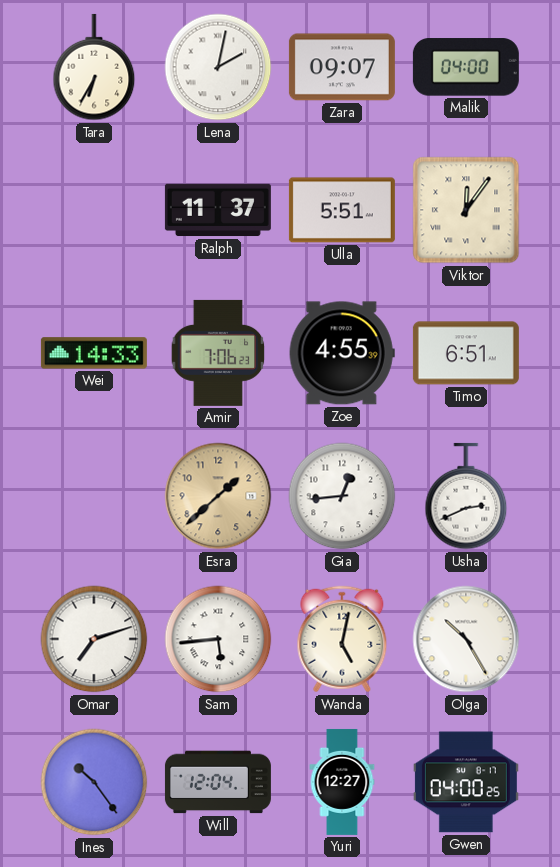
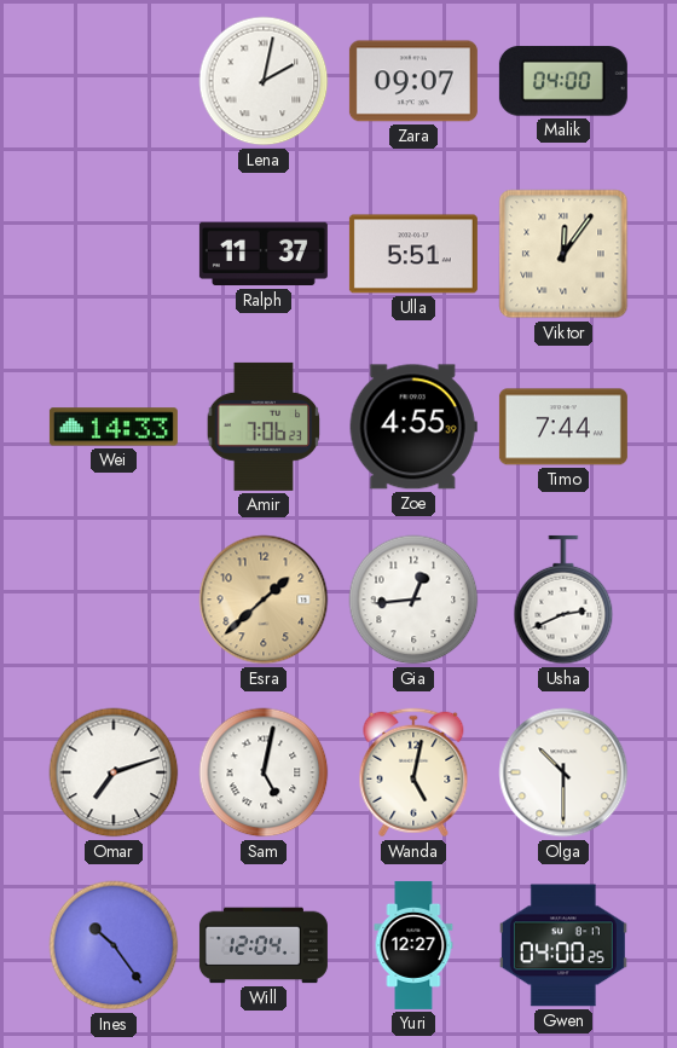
Tara: 6:35 -> none
Timo: 6:51 -> 7:44
Sam: 5:44 -> 5:02
Olga: 10:25 -> 10:30
